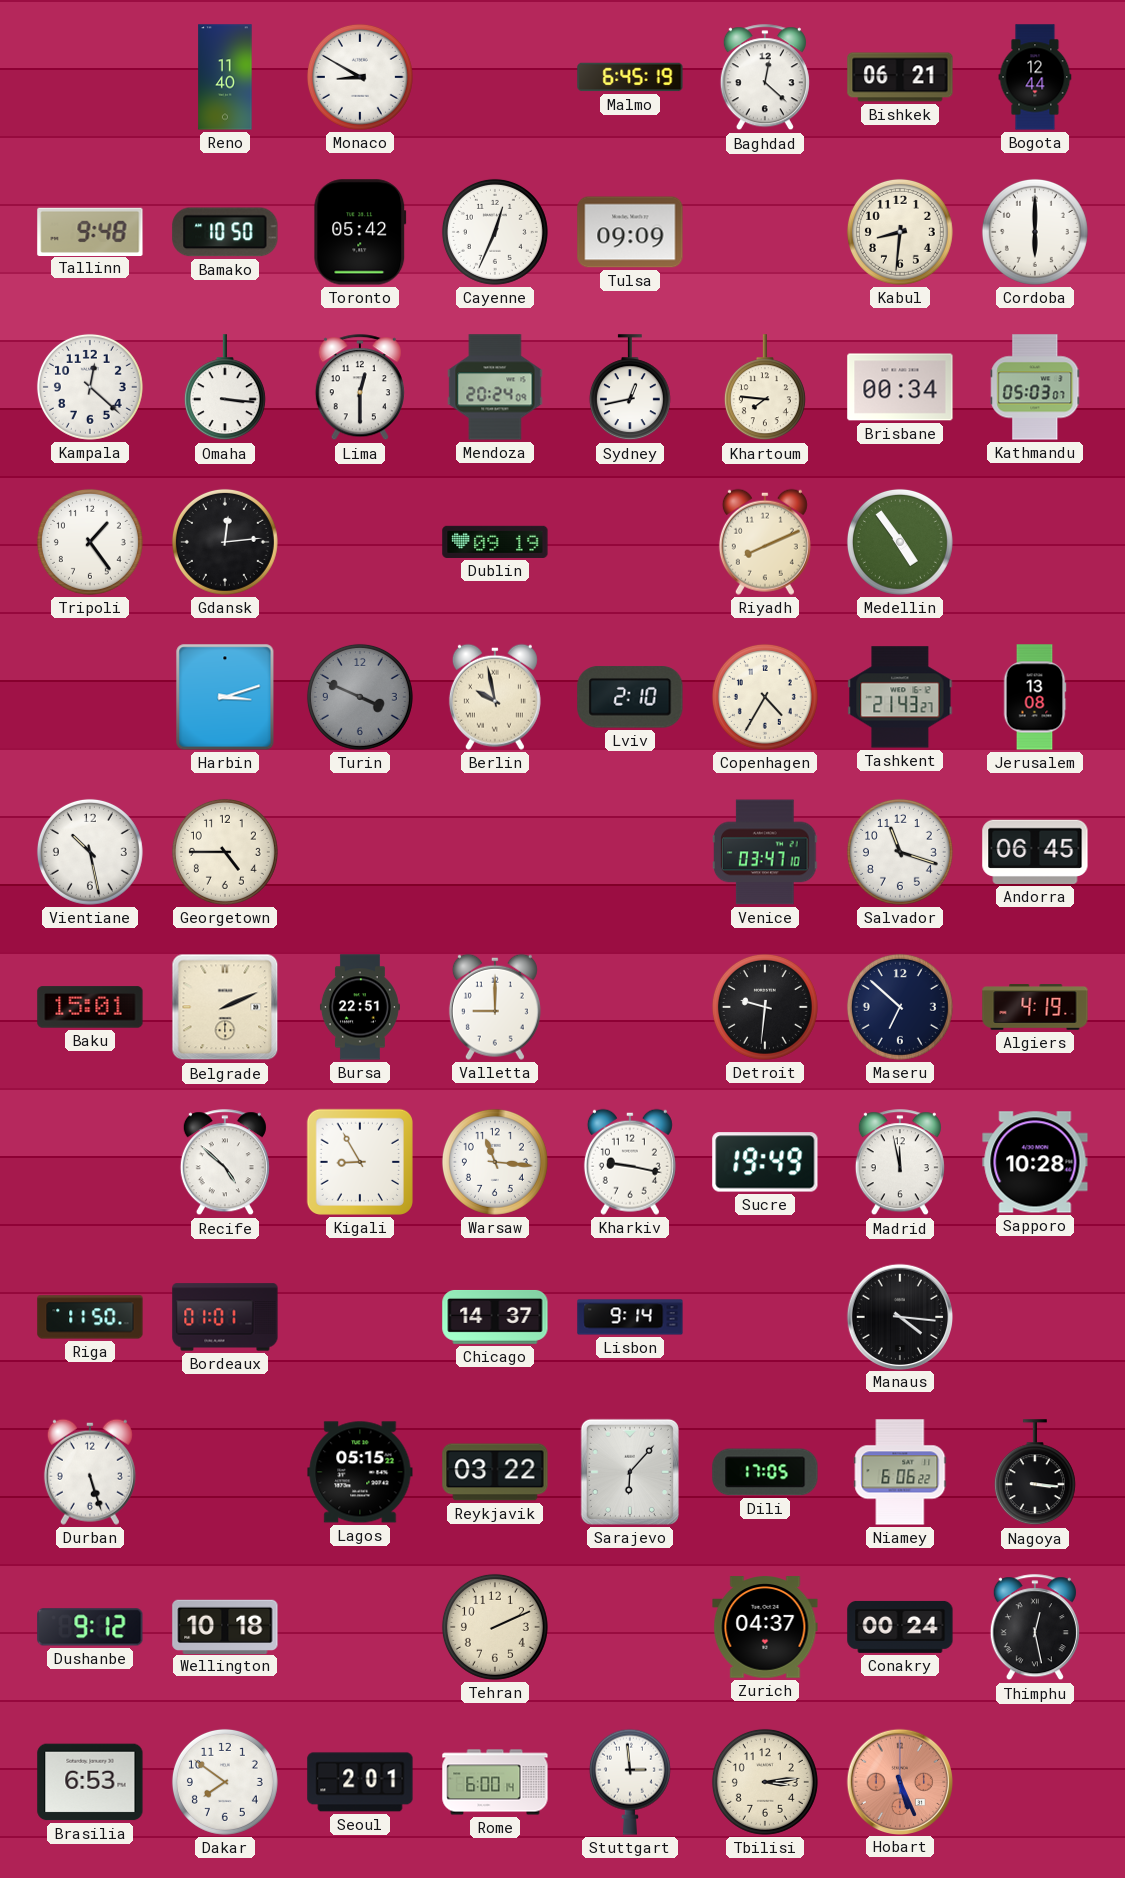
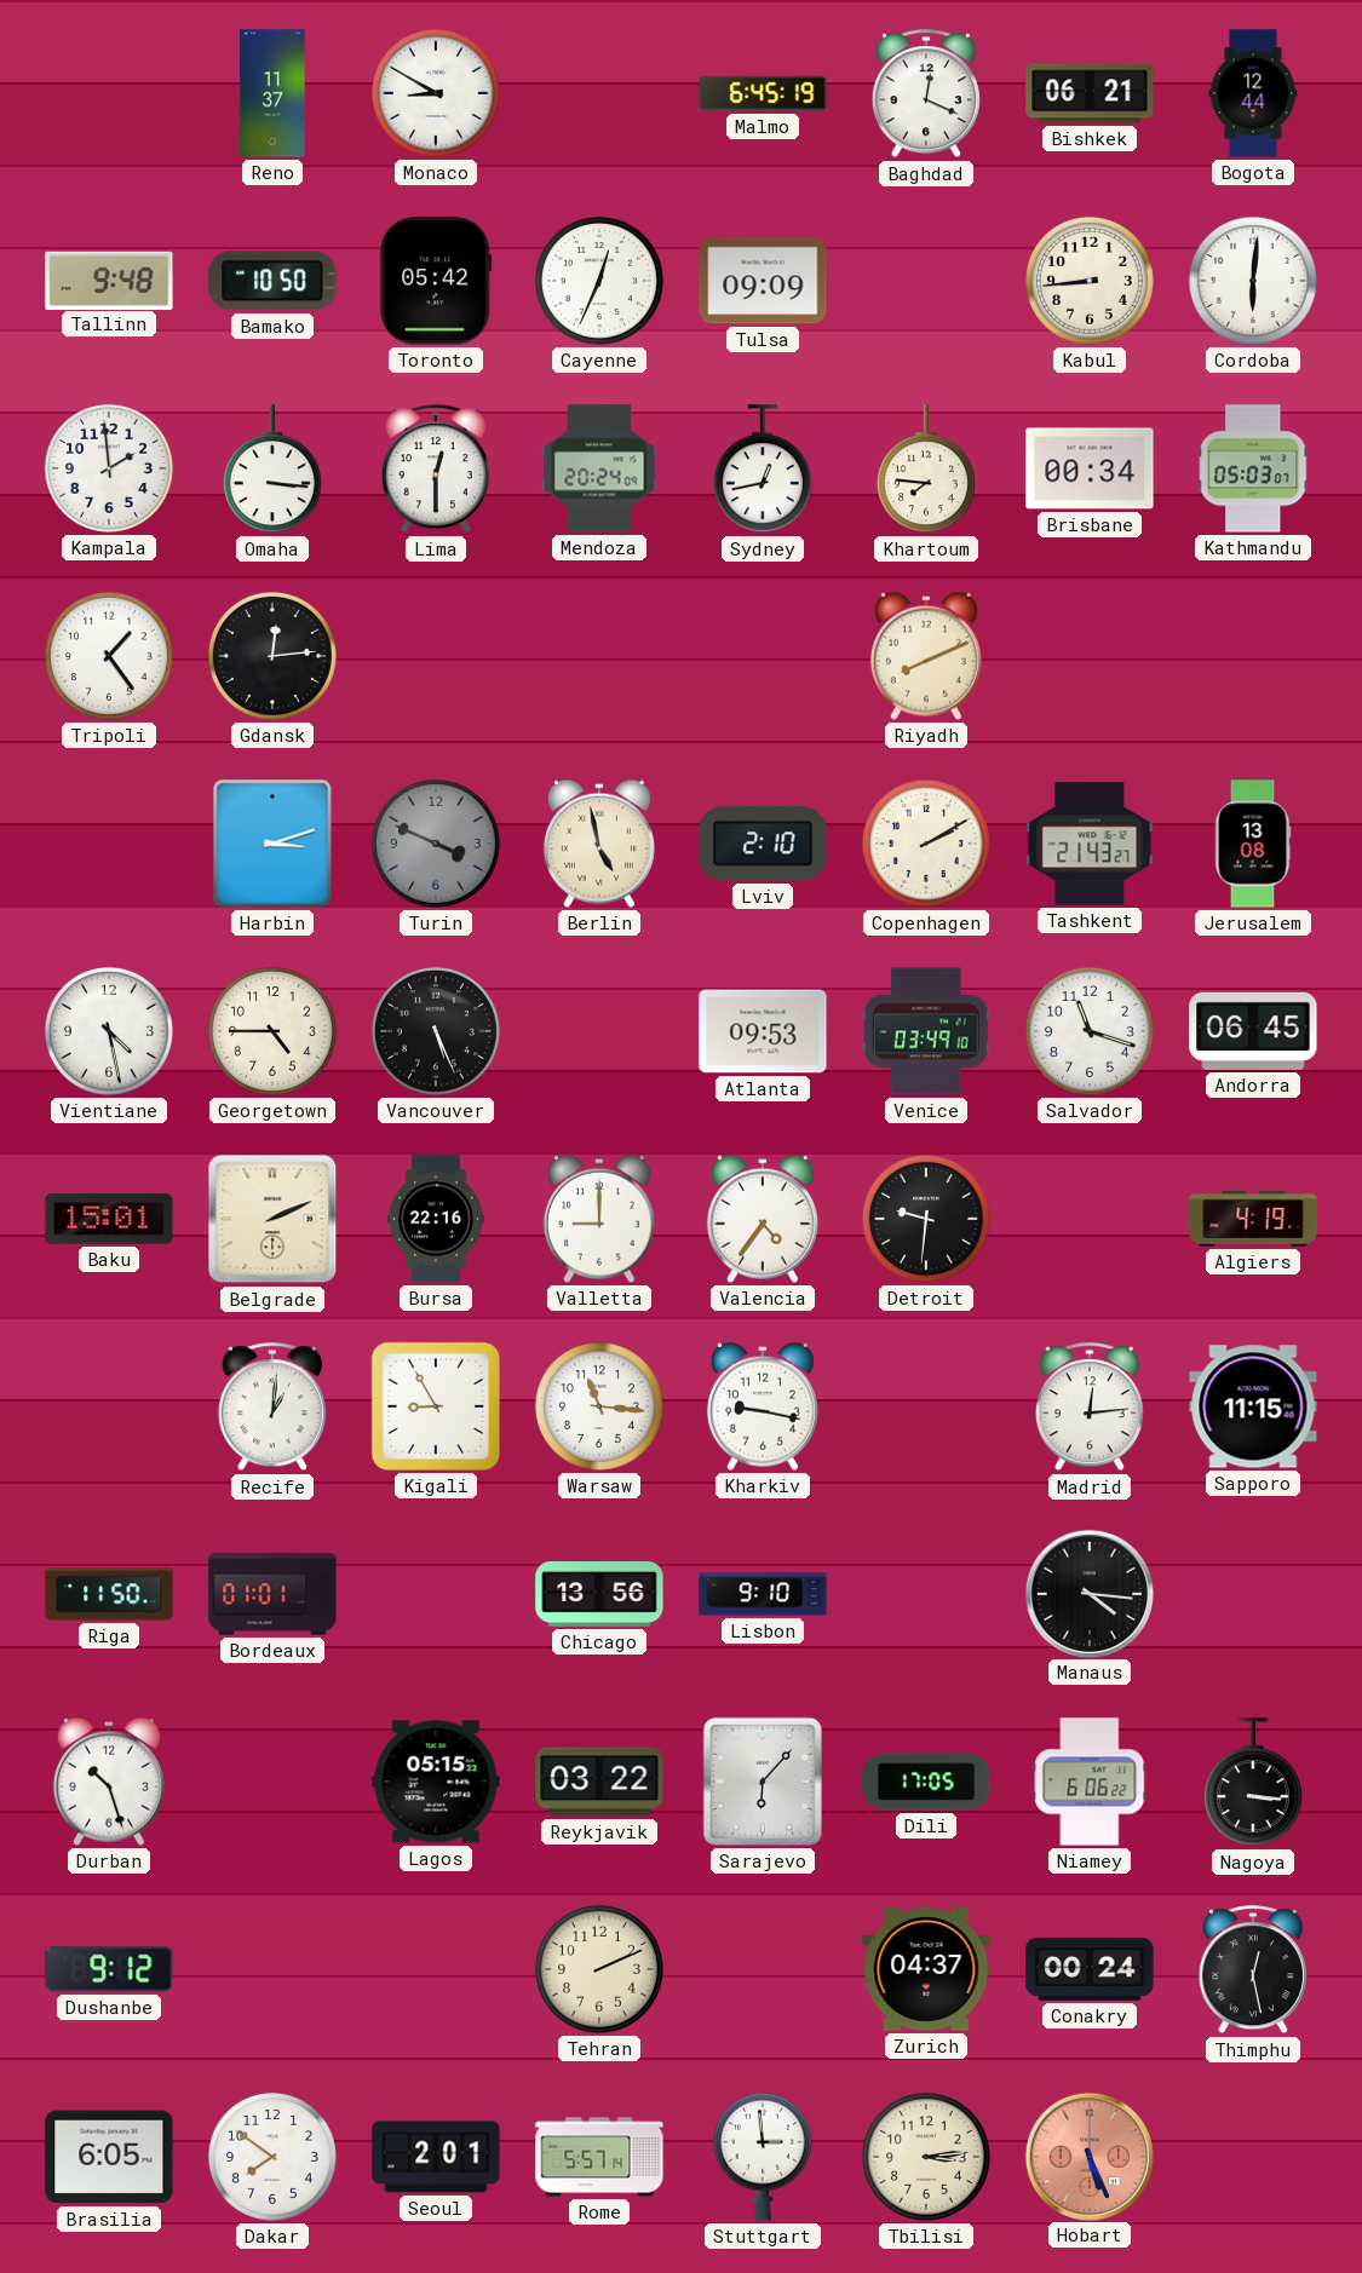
Reno: 11:40 -> 11:37
Baghdad: 12:22 -> 12:19
Kabul: 8:31 -> 8:44
Cordoba: 6:00 -> 6:01
Kampala: 12:22 -> 1:59
Dublin: 09:19 -> none
Medellin: 4:54 -> none
Berlin: 9:58 -> 4:58
Copenhagen: 4:35 -> 2:10
Vientiane: 10:28 -> 4:28
Vancouver: none -> 5:26
Atlanta: none -> 09:53
Venice: 03:47 -> 03:49
Bursa: 22:51 -> 22:16
Valencia: none -> 4:36
Maseru: 6:52 -> none
Recife: 4:52 -> 1:01
Sucre: 19:49 -> none
Madrid: 11:58 -> 12:14
Sapporo: 10:28 -> 11:15
Chicago: 14:37 -> 13:56
Lisbon: 9:14 -> 9:10
Durban: 5:27 -> 10:27
Wellington: 10:18 -> none
Brasilia: 6:53 -> 6:05
Rome: 6:00 -> 5:57
